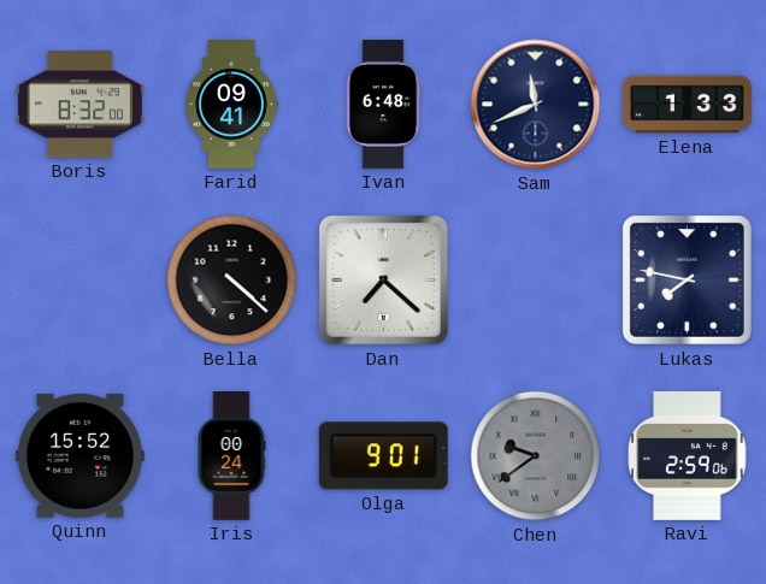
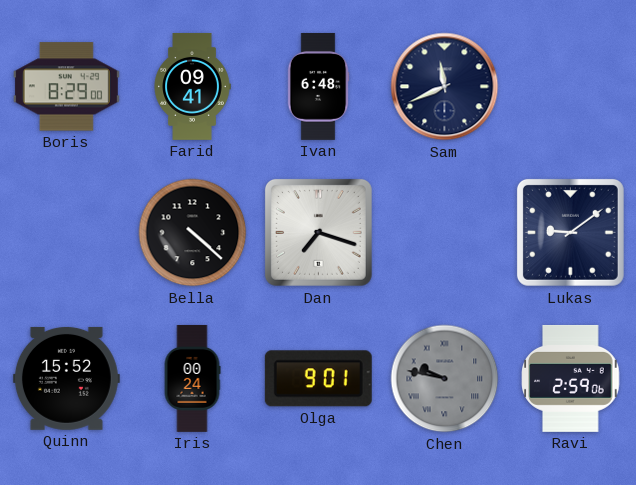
Boris: 8:32 -> 8:29
Elena: 1:33 -> none
Dan: 7:22 -> 7:18
Lukas: 7:47 -> 9:09
Chen: 9:39 -> 9:47
